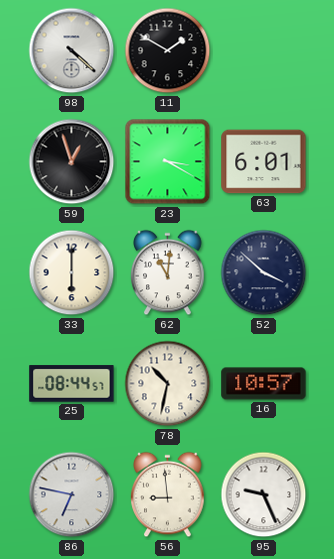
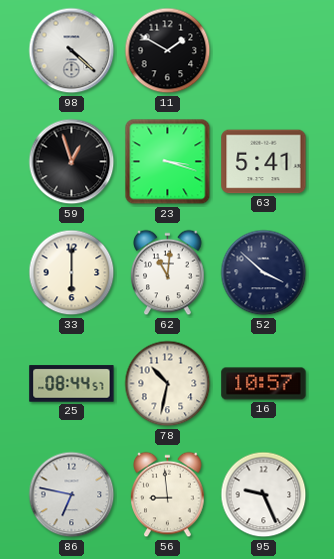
23: 3:20 -> 3:18
63: 6:01 -> 5:41
